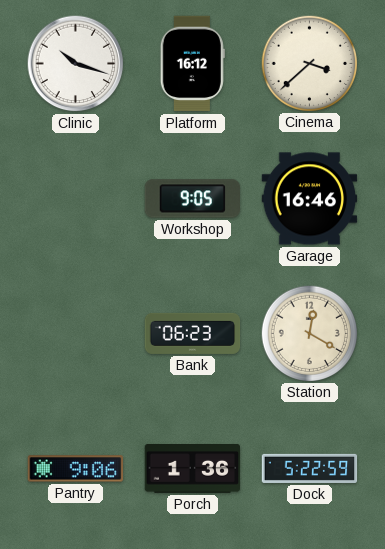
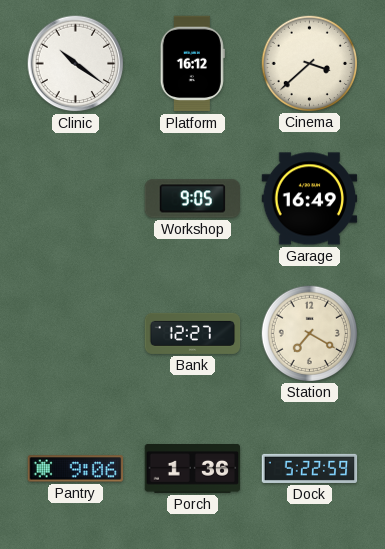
Clinic: 10:18 -> 10:21
Garage: 16:46 -> 16:49
Bank: 06:23 -> 12:27
Station: 12:20 -> 7:20
